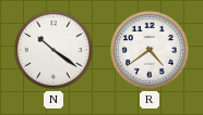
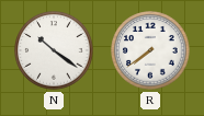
R: 4:39 -> 7:39
